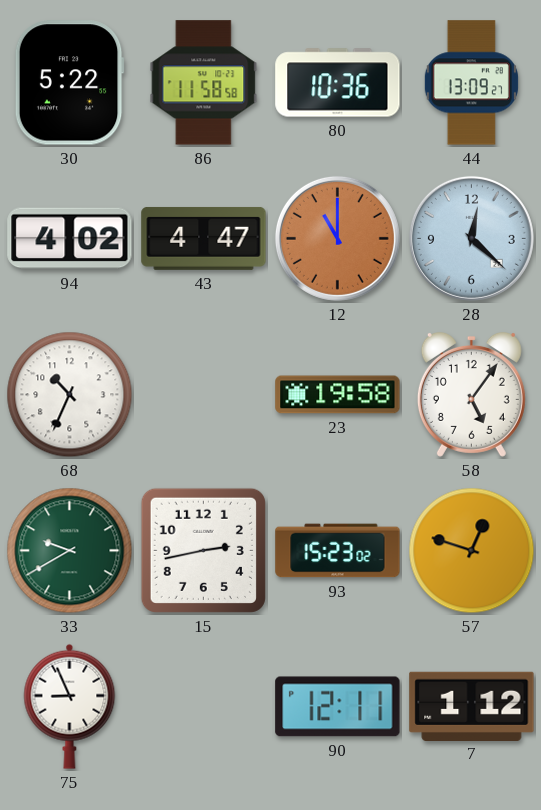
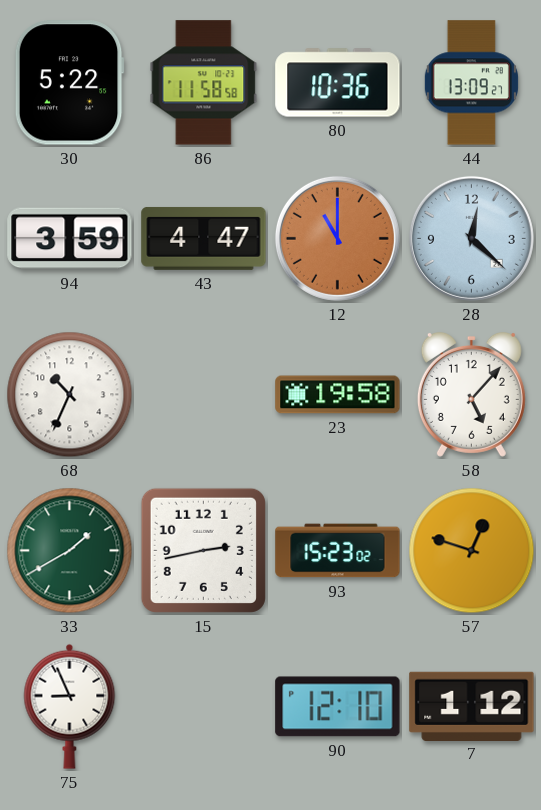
94: 4:02 -> 3:59
58: 5:06 -> 5:07
33: 9:40 -> 1:40
90: 12:11 -> 12:10
